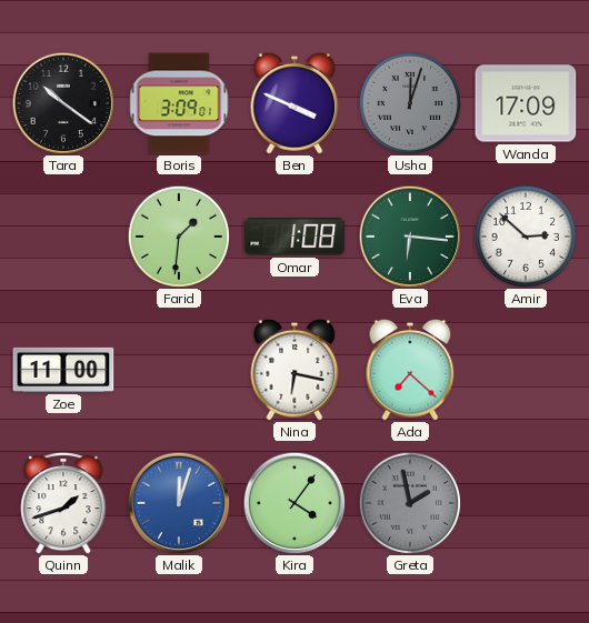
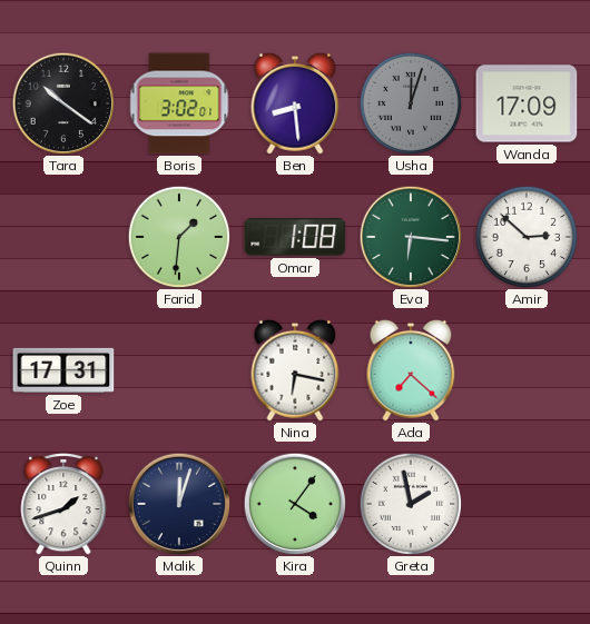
Boris: 3:09 -> 3:02
Ben: 3:49 -> 8:29
Zoe: 11:00 -> 17:31
Malik dial: blue -> navy
Greta dial: grey -> white
